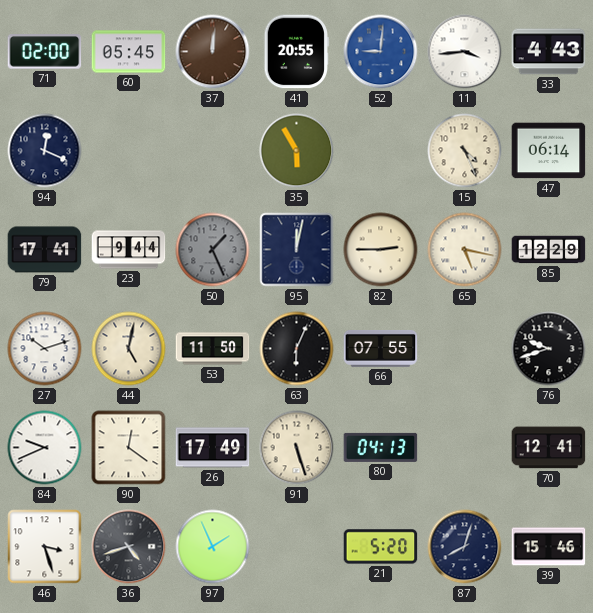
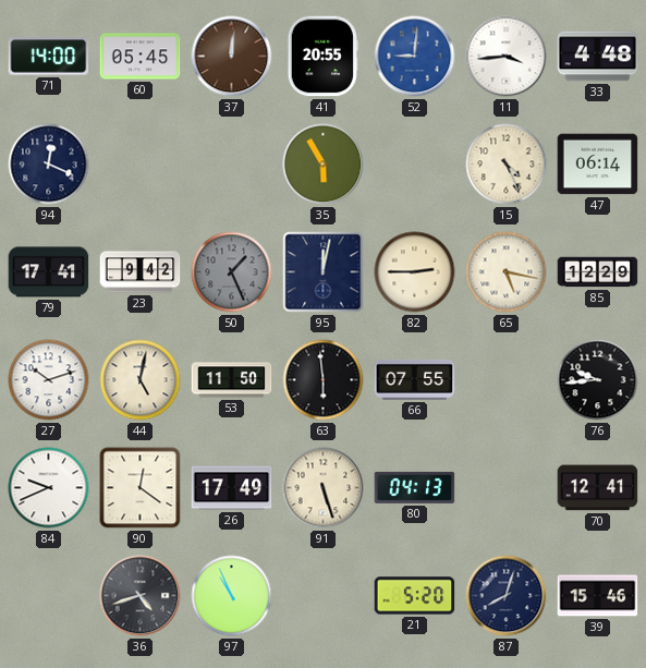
71: 02:00 -> 14:00
33: 4:43 -> 4:48
23: 9:44 -> 9:42
63: 6:04 -> 5:59
76: 9:42 -> 9:44
46: 3:27 -> none
97: 1:56 -> 10:56
